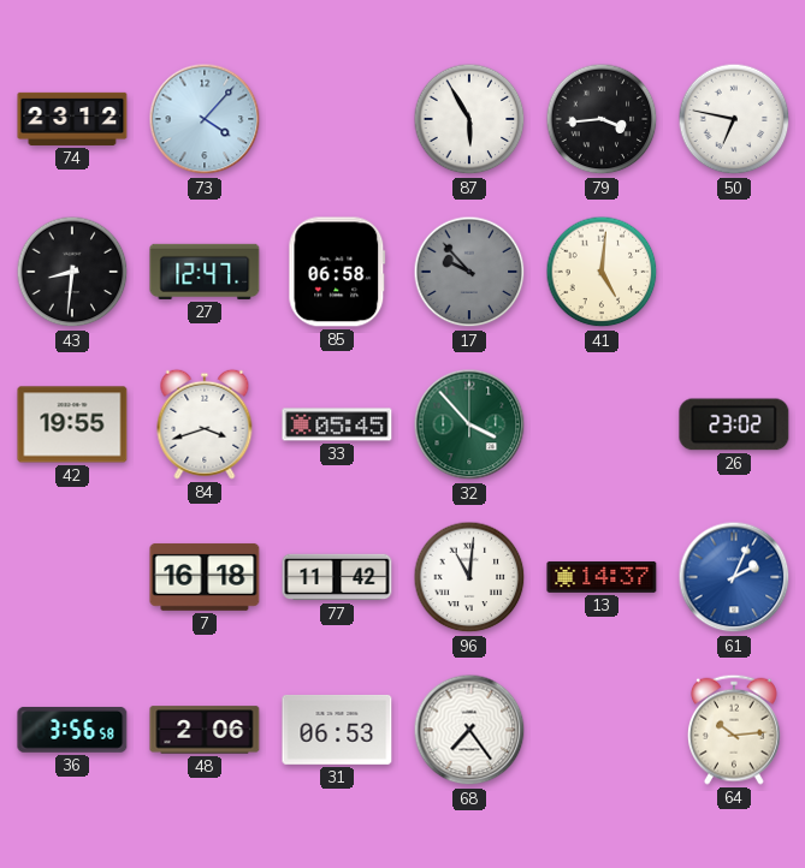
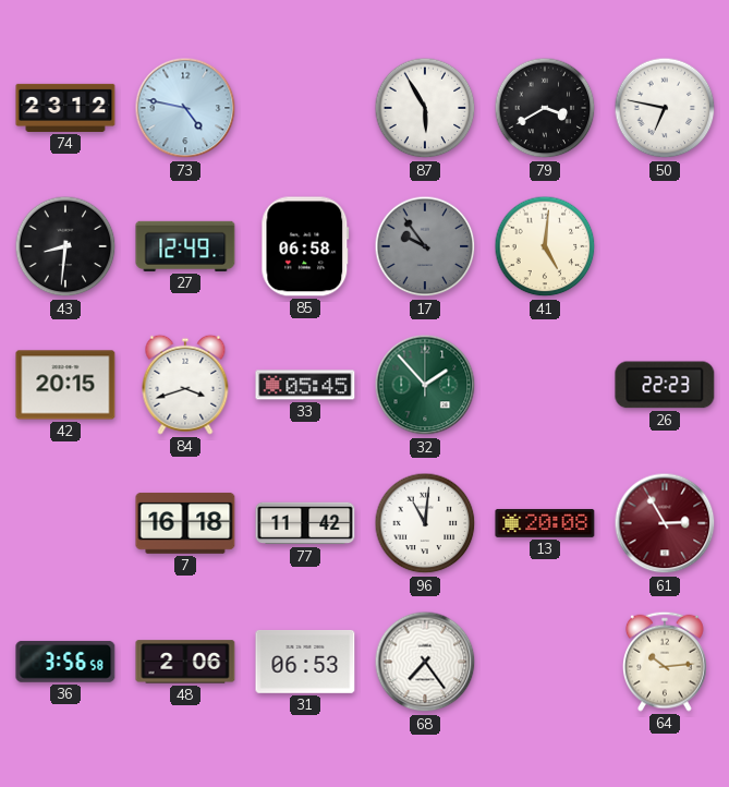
73: 4:07 -> 4:47
79: 3:44 -> 3:40
27: 12:47 -> 12:49
17: 9:53 -> 9:54
42: 19:55 -> 20:15
32: 3:53 -> 1:53
26: 23:02 -> 22:23
13: 14:37 -> 20:08
61: 2:04 -> 2:55
61 dial: blue -> burgundy
